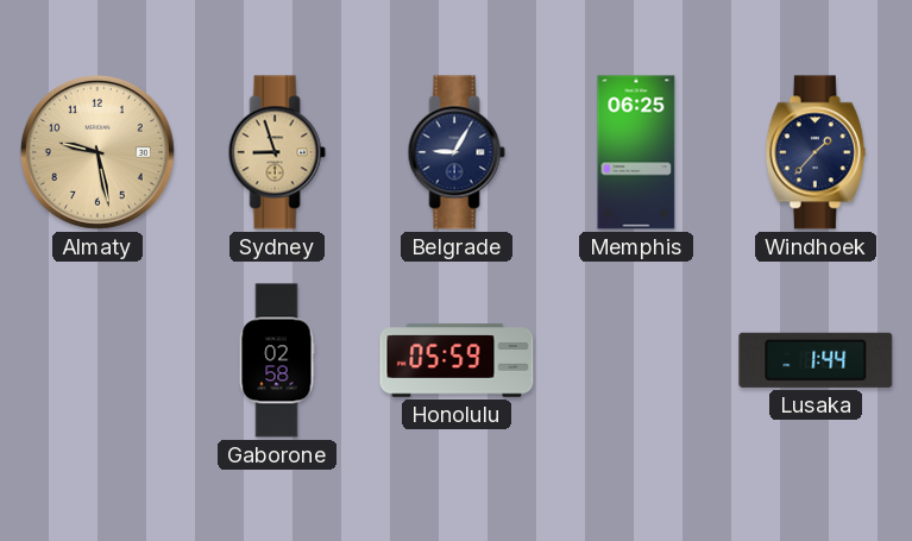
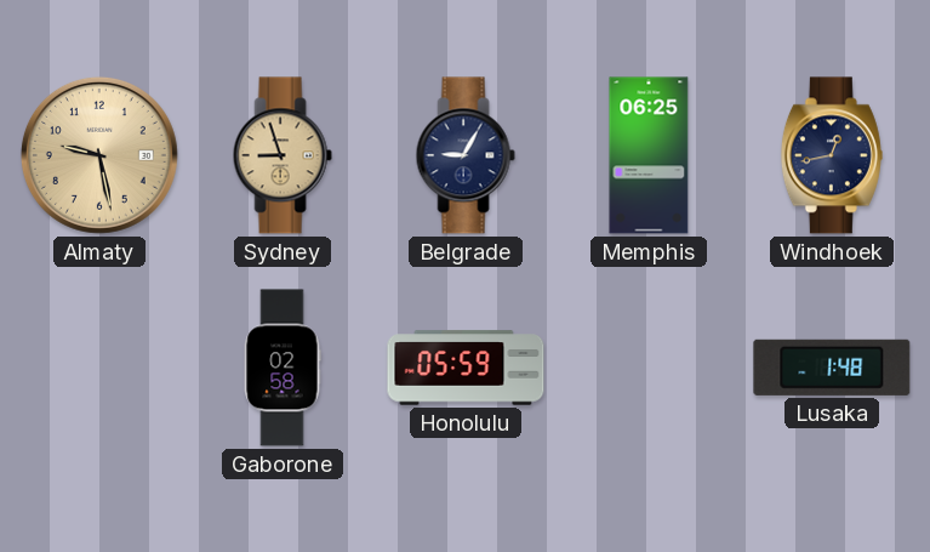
Windhoek: 1:37 -> 12:43
Lusaka: 1:44 -> 1:48
